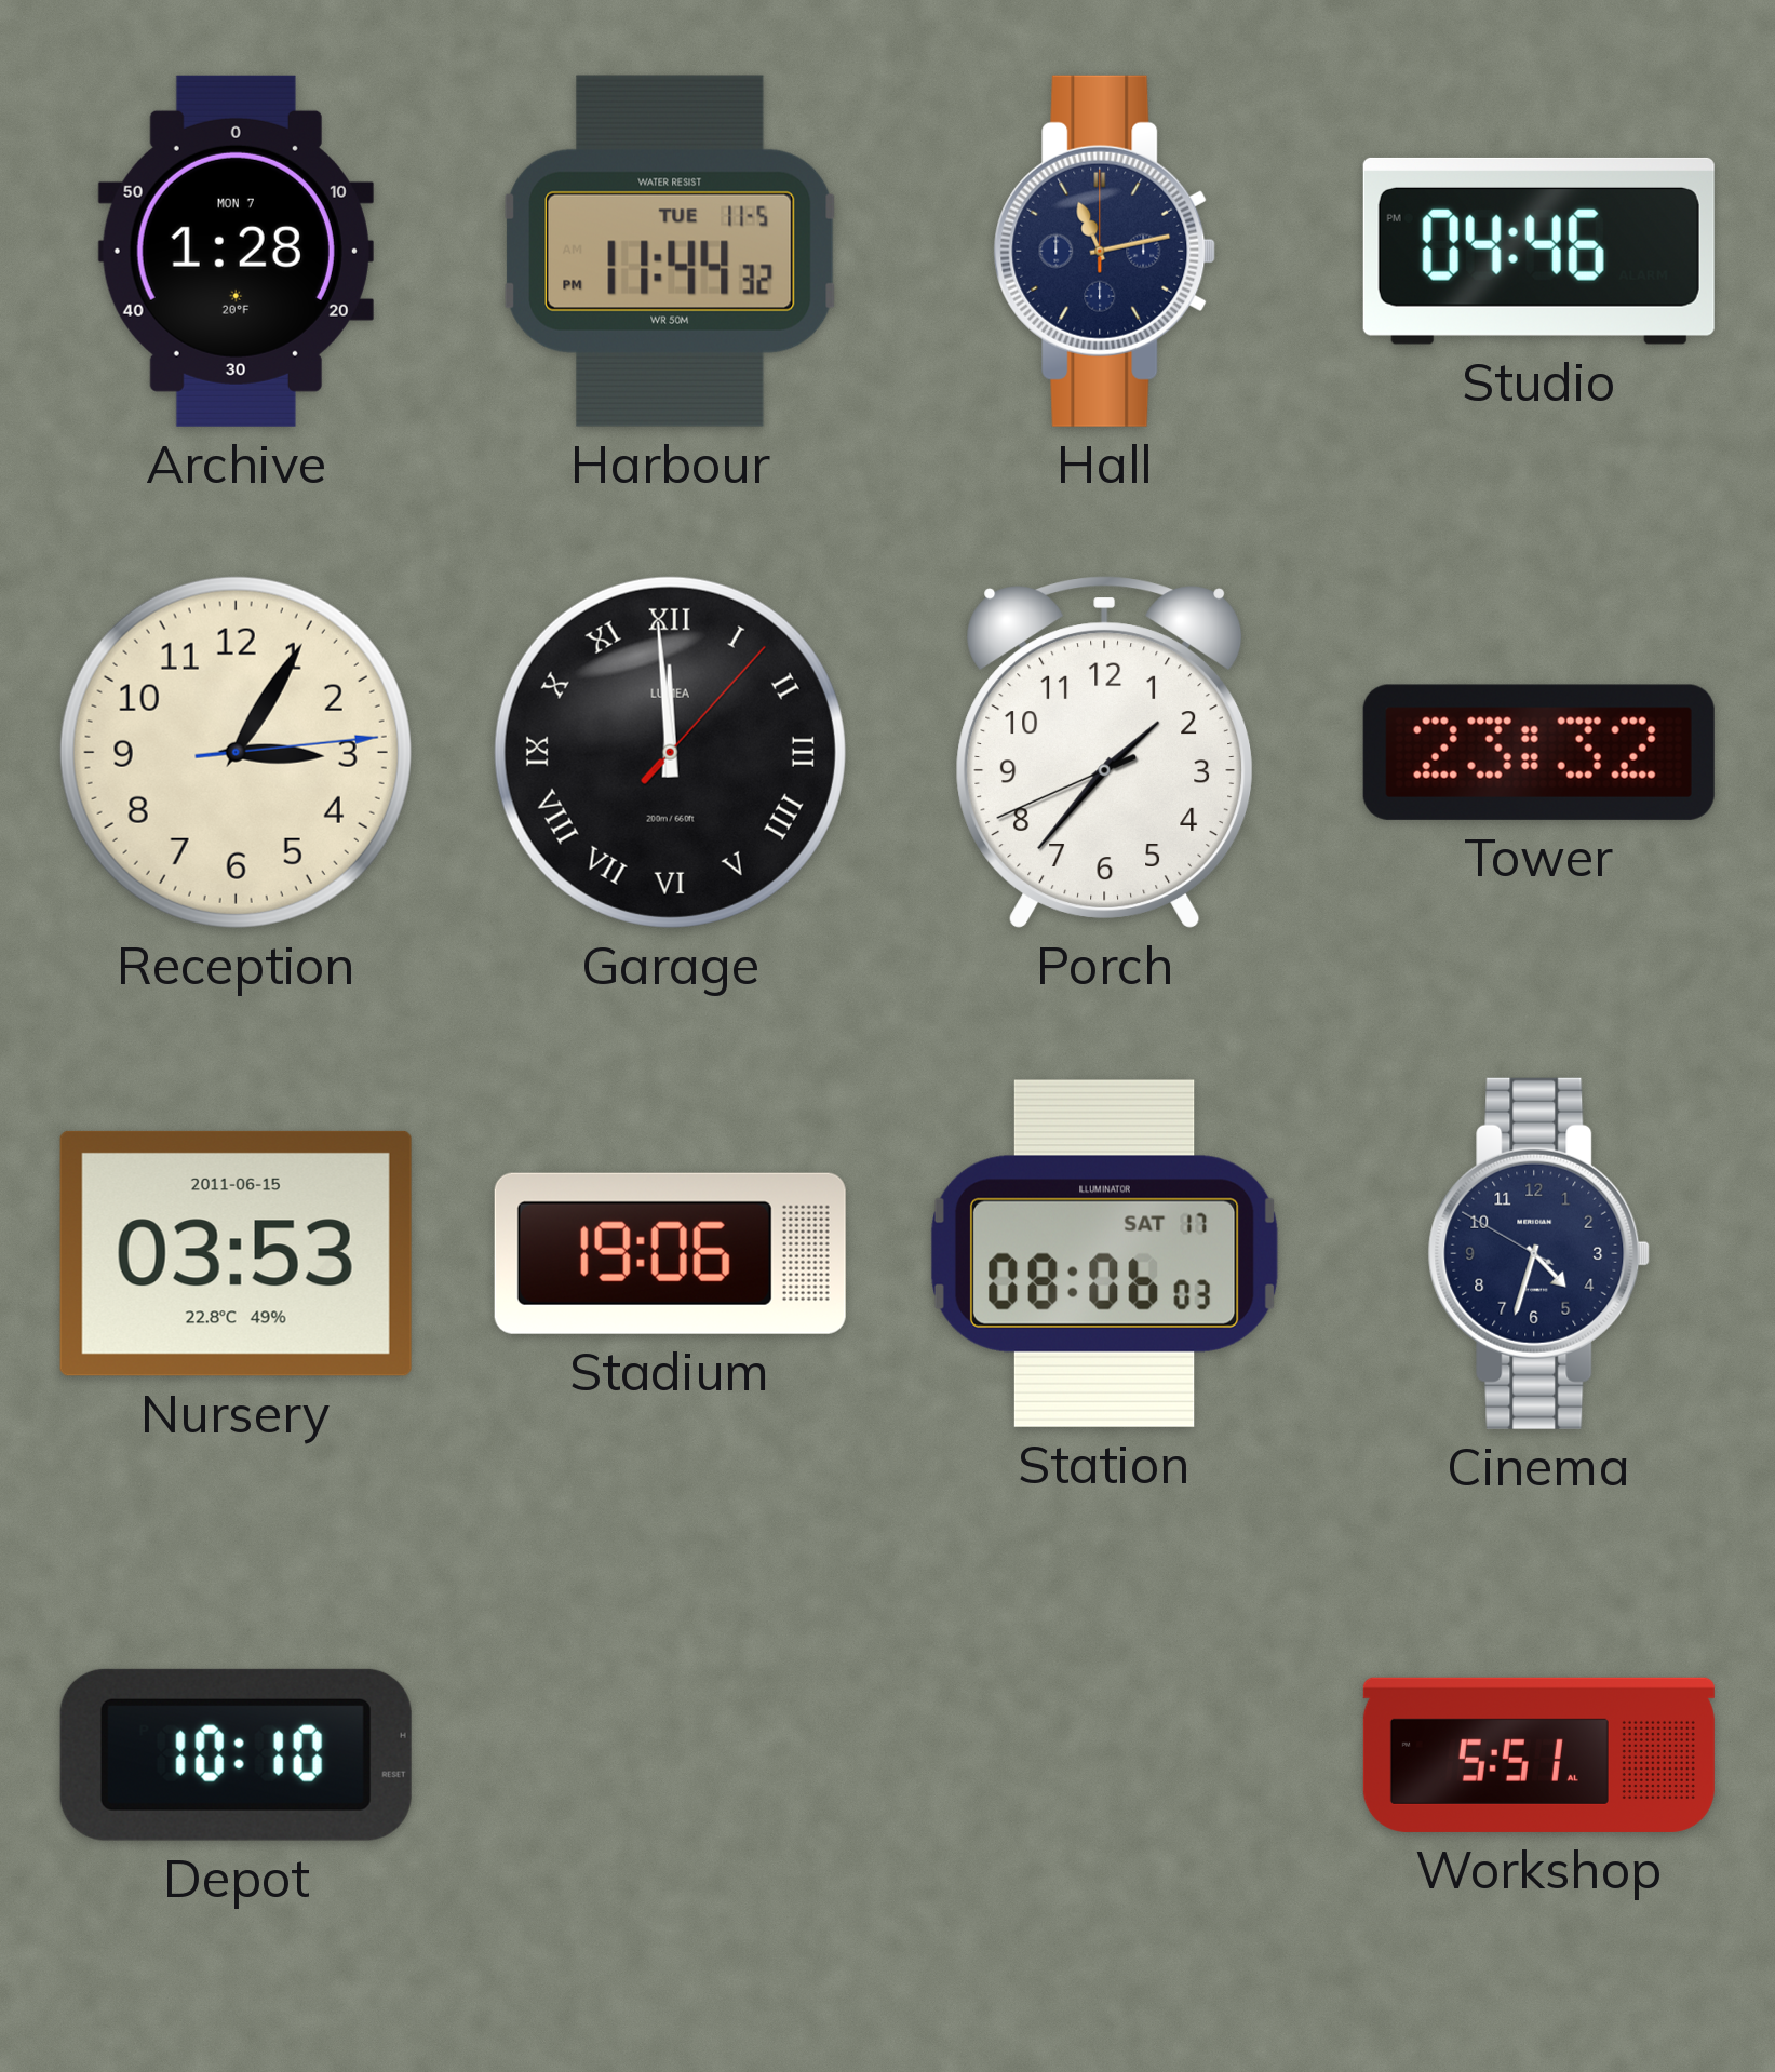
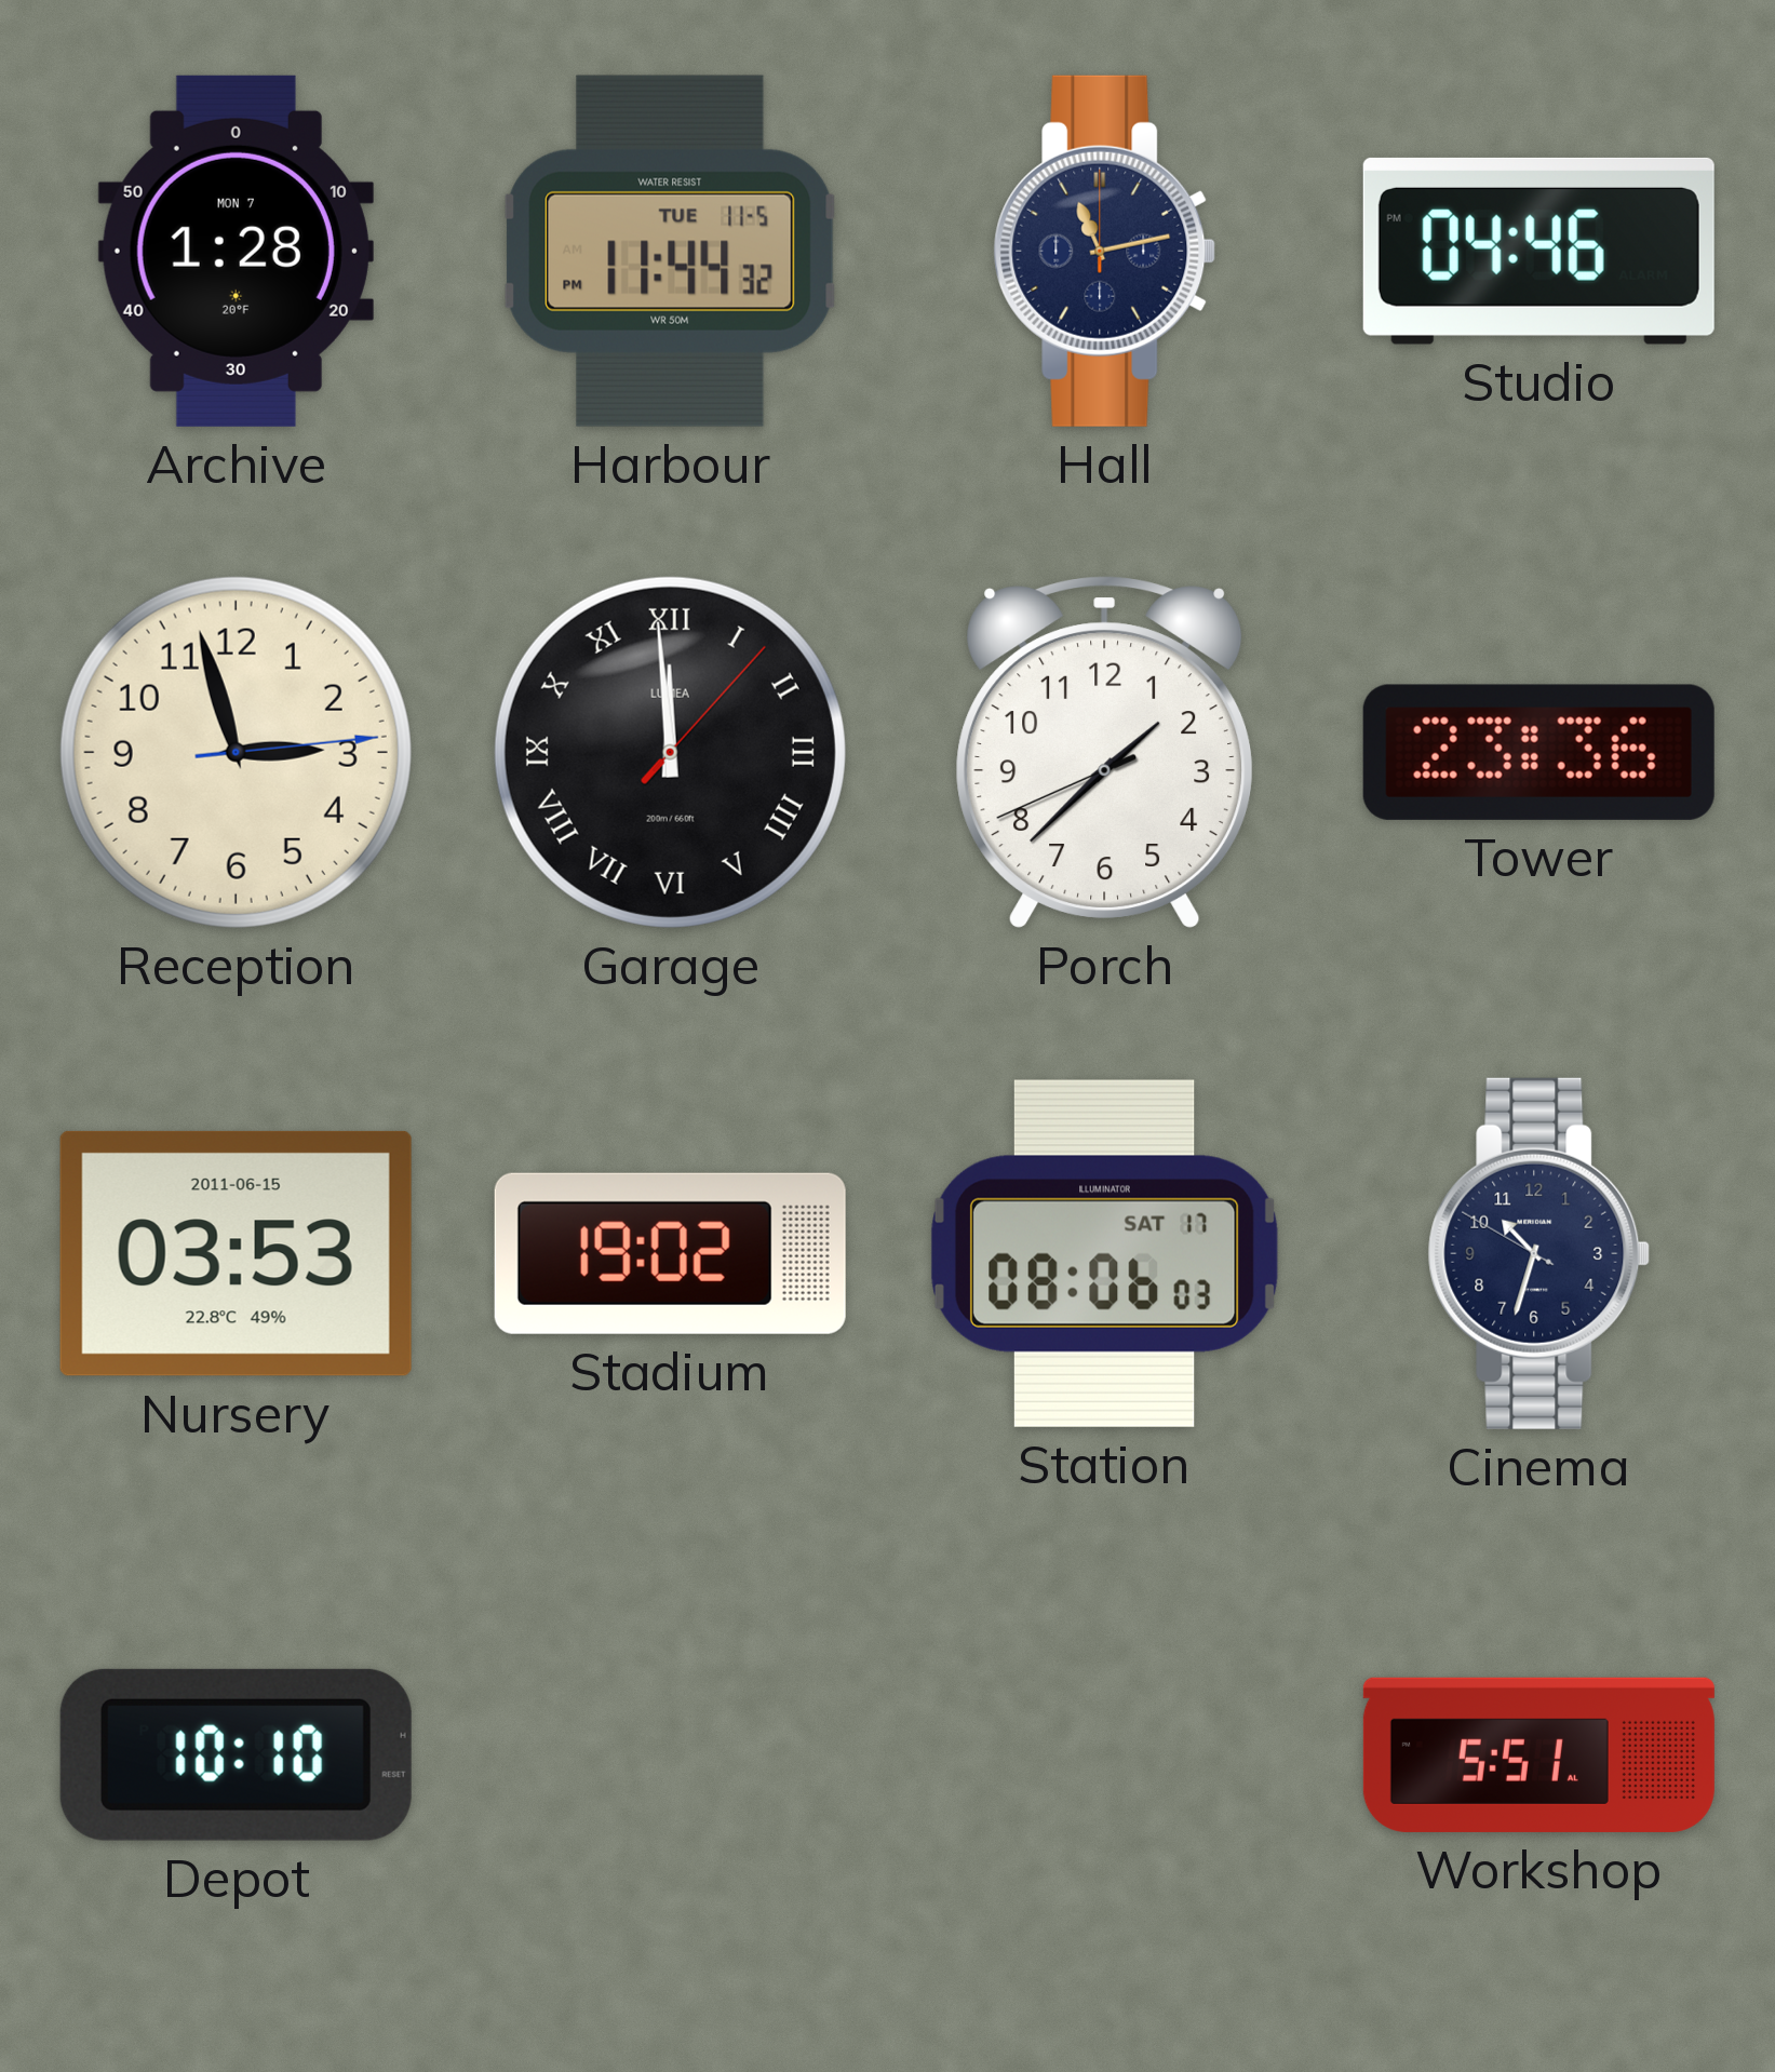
Reception: 3:05 -> 2:57
Porch: 1:36 -> 1:37
Tower: 23:32 -> 23:36
Stadium: 19:06 -> 19:02
Cinema: 4:32 -> 10:32
